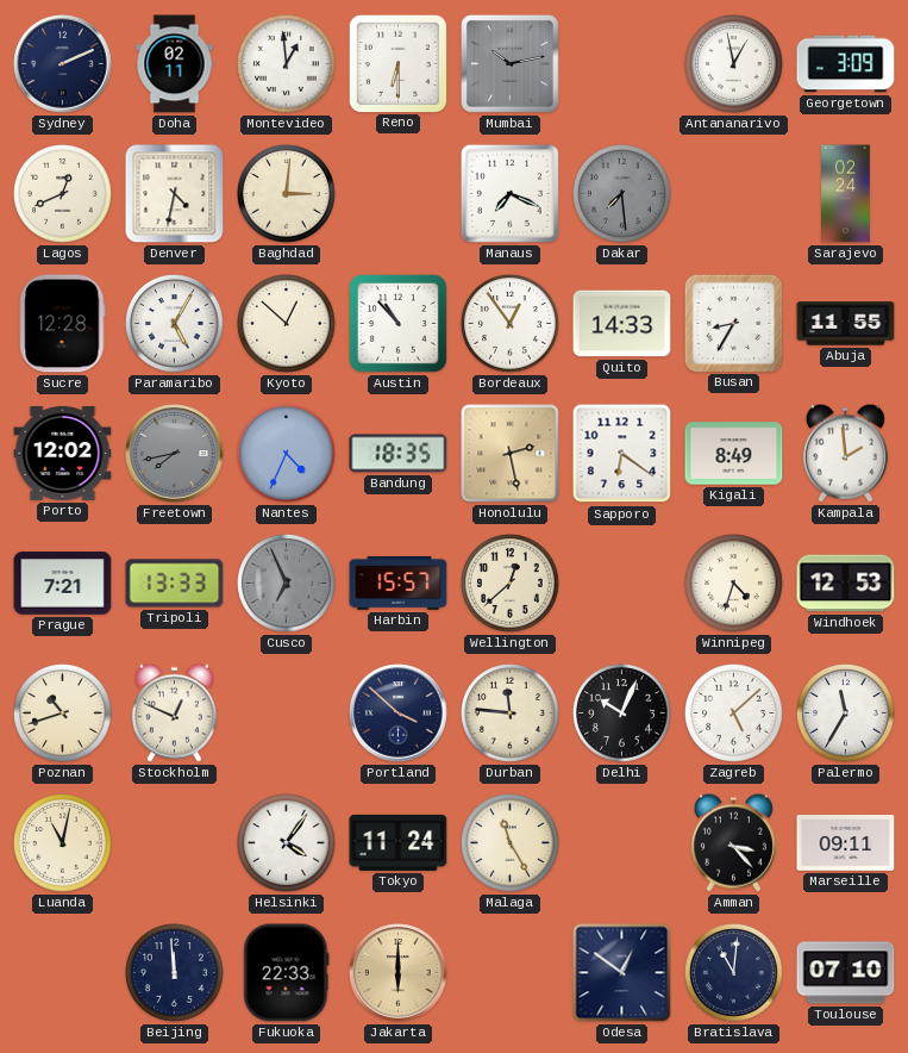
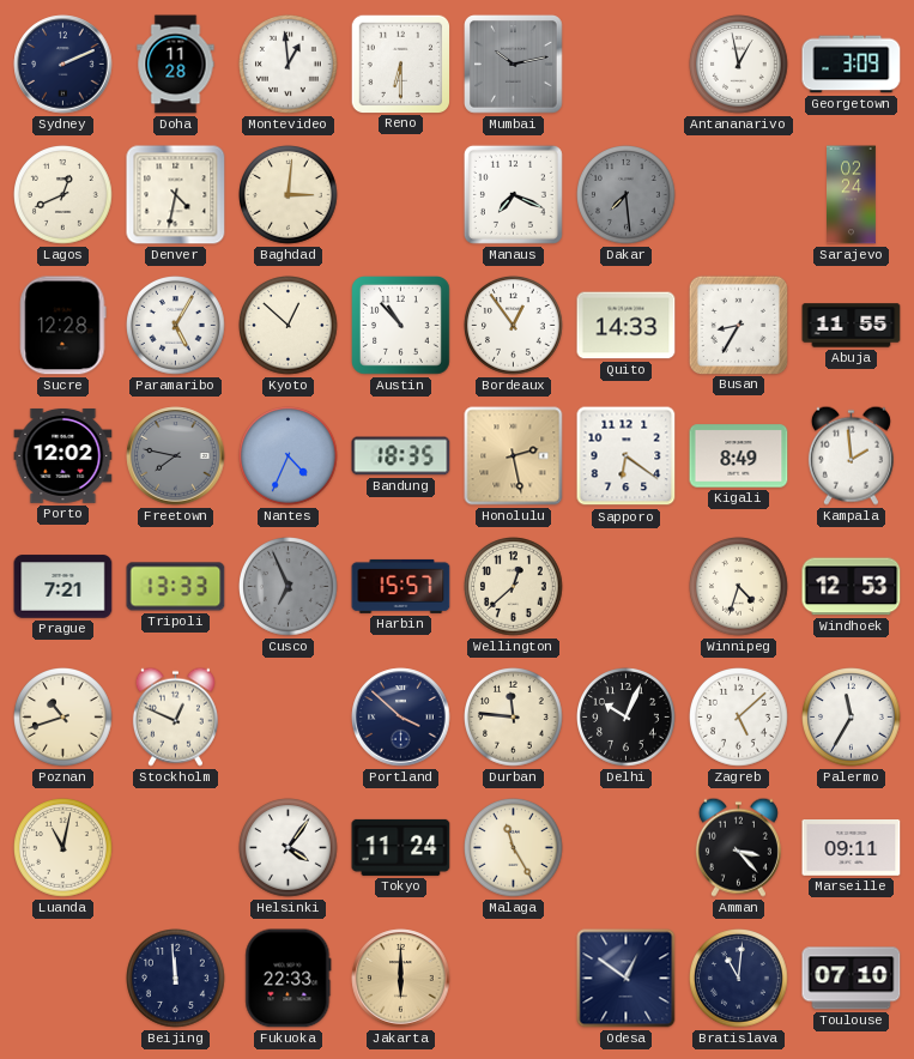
Doha: 02:11 -> 11:28
Freetown: 7:43 -> 7:47
